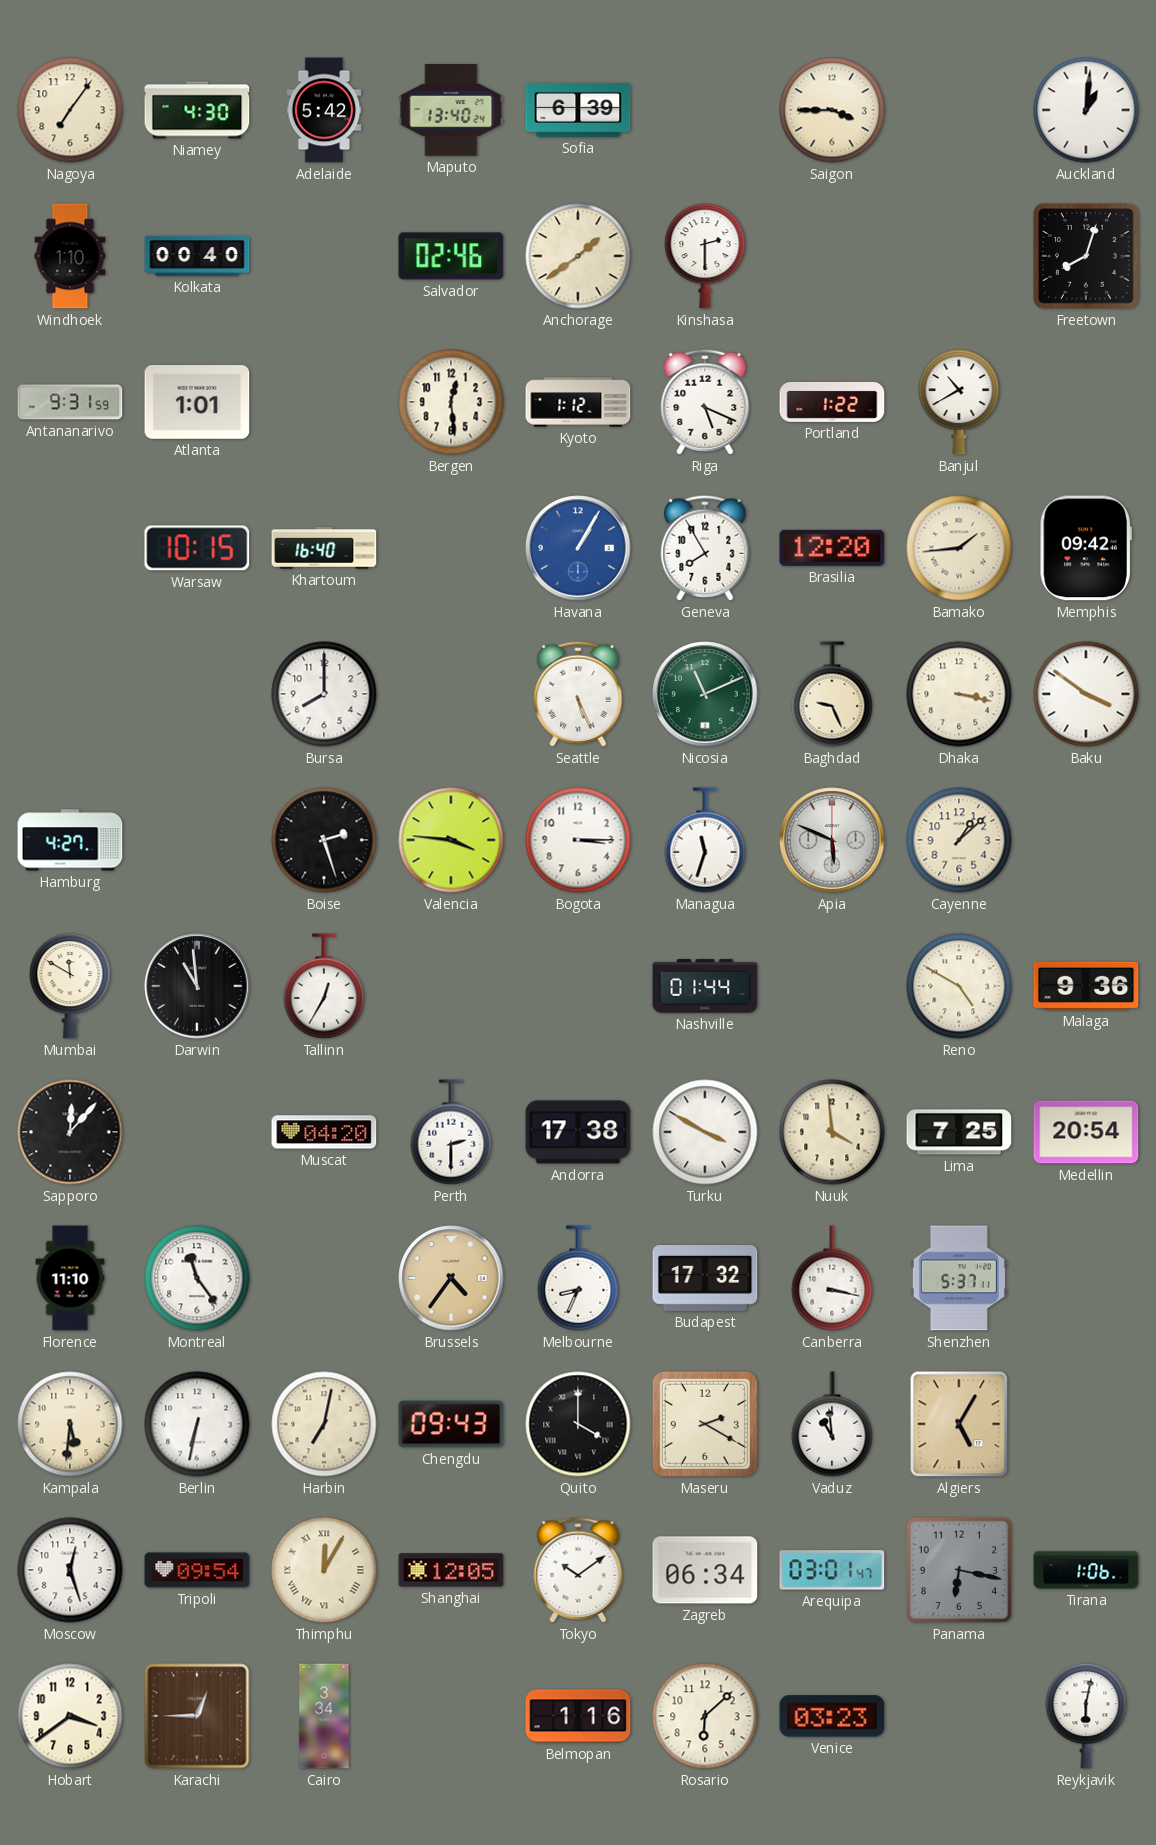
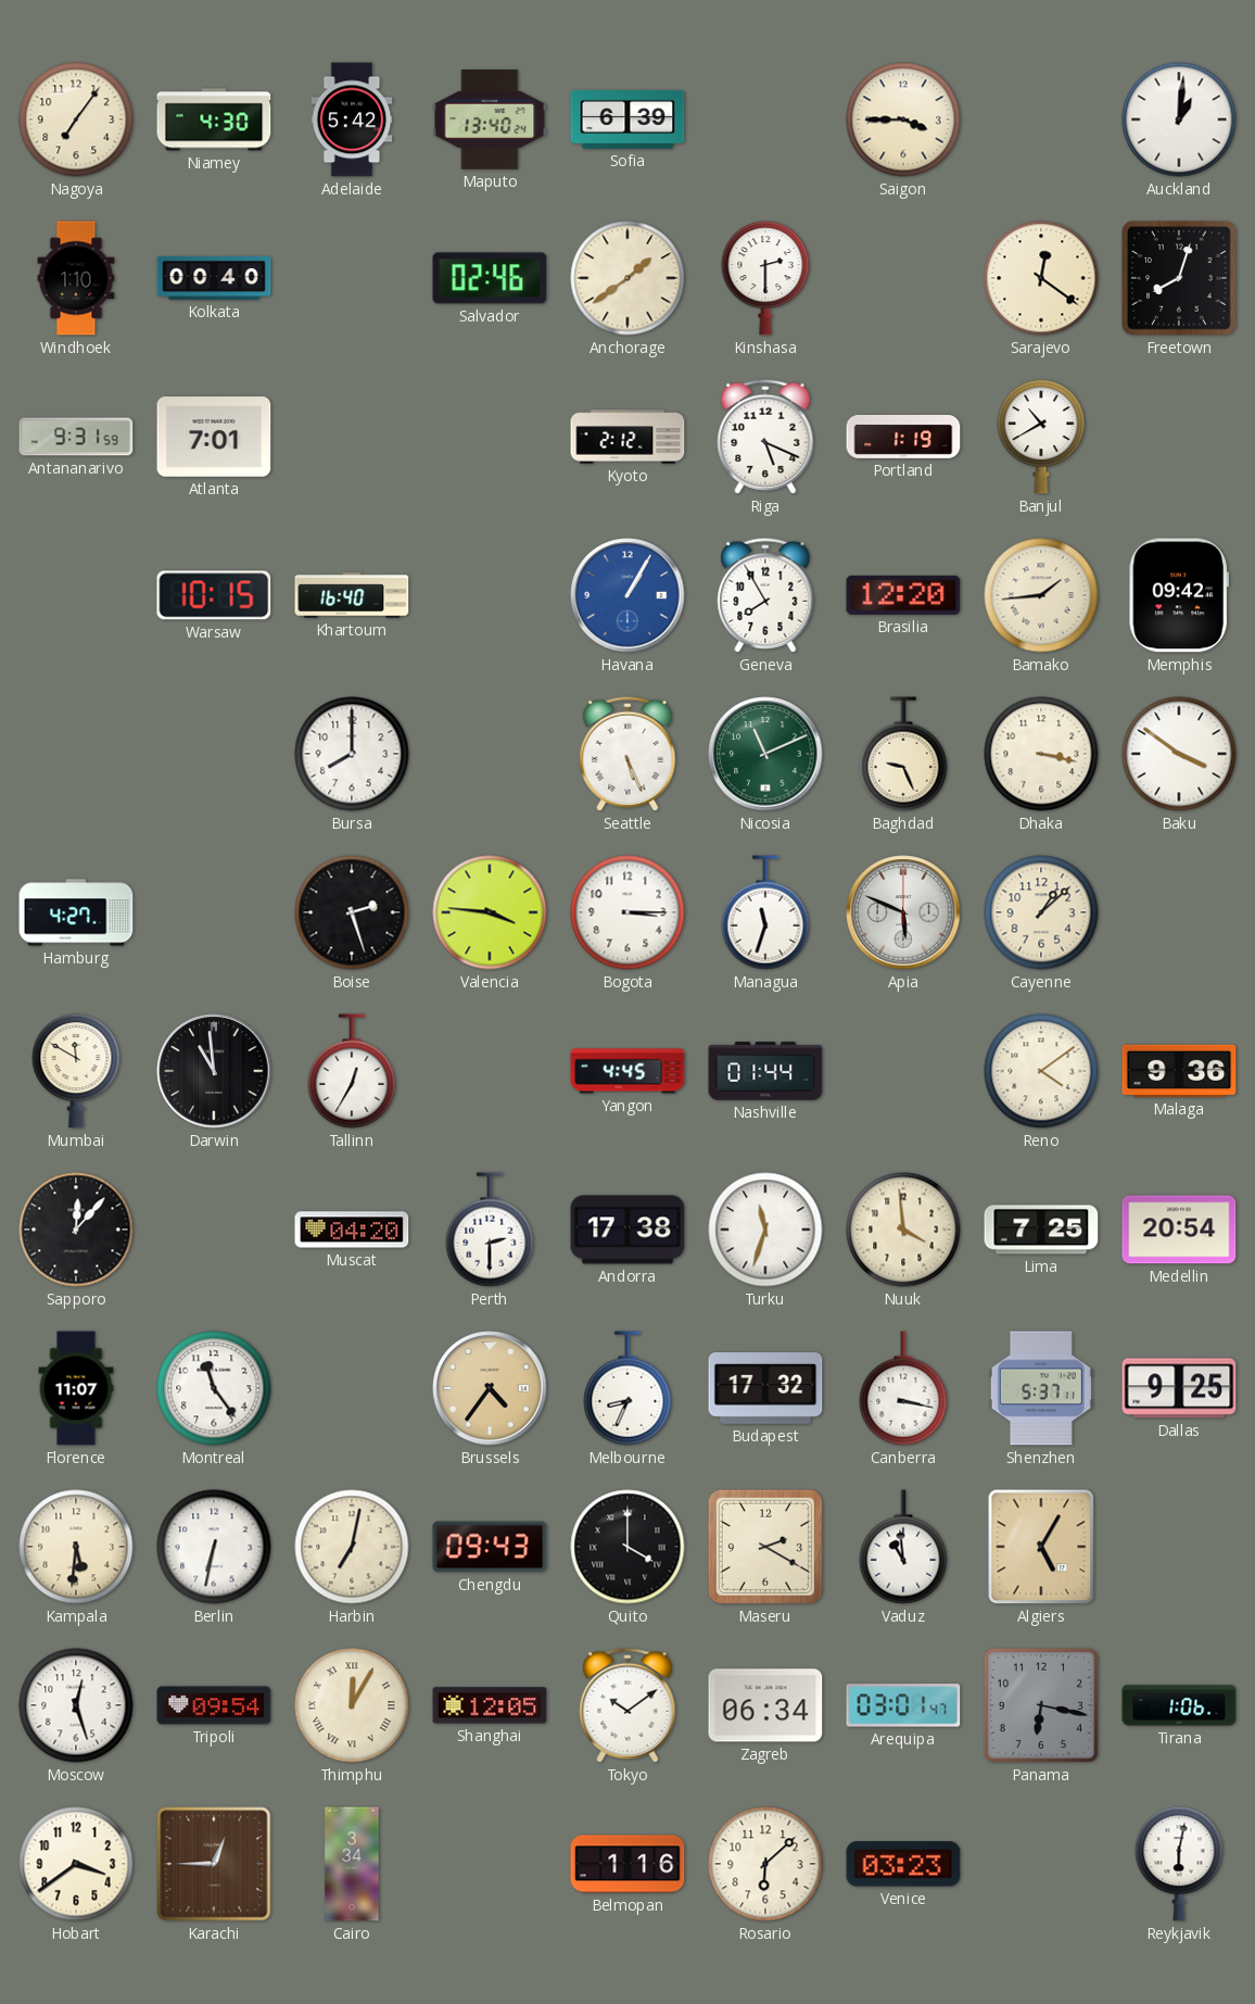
Sarajevo: none -> 12:21
Atlanta: 1:01 -> 7:01
Bergen: 12:29 -> none
Kyoto: 1:12 -> 2:12
Portland: 1:22 -> 1:19
Yangon: none -> 4:45
Reno: 4:50 -> 4:09
Turku: 3:50 -> 11:33
Florence: 11:10 -> 11:07
Dallas: none -> 9:25
